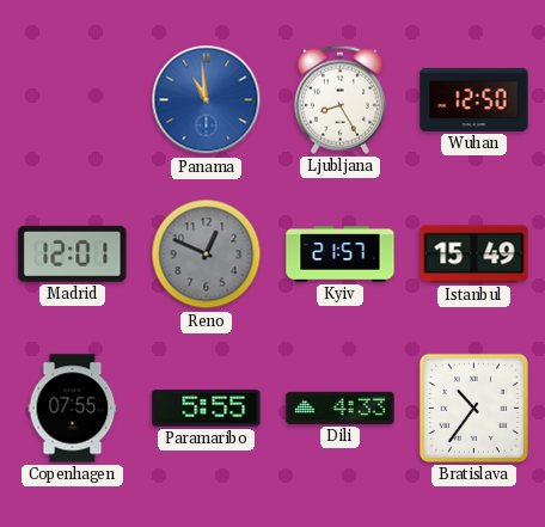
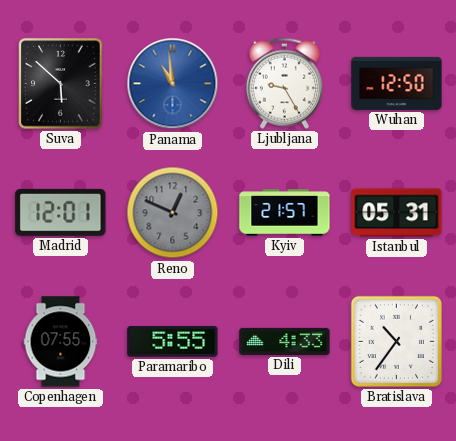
Suva: none -> 5:52
Ljubljana: 8:25 -> 9:25
Istanbul: 15:49 -> 05:31
